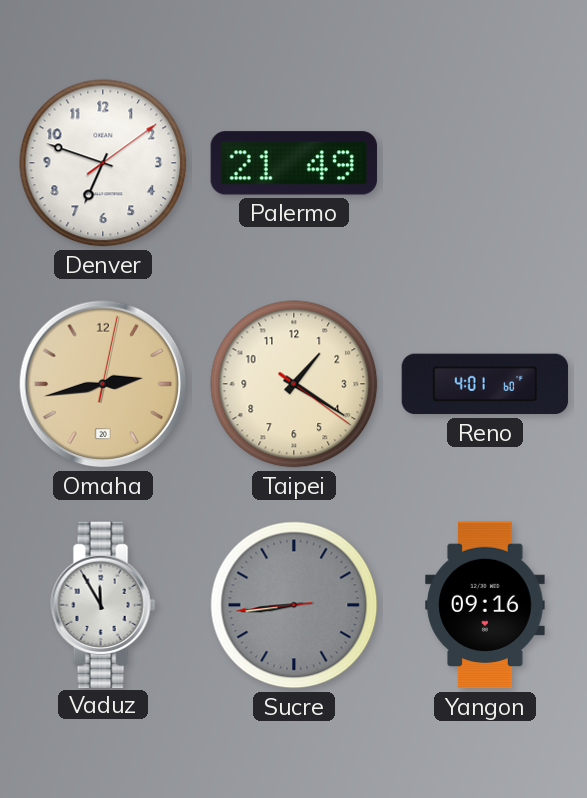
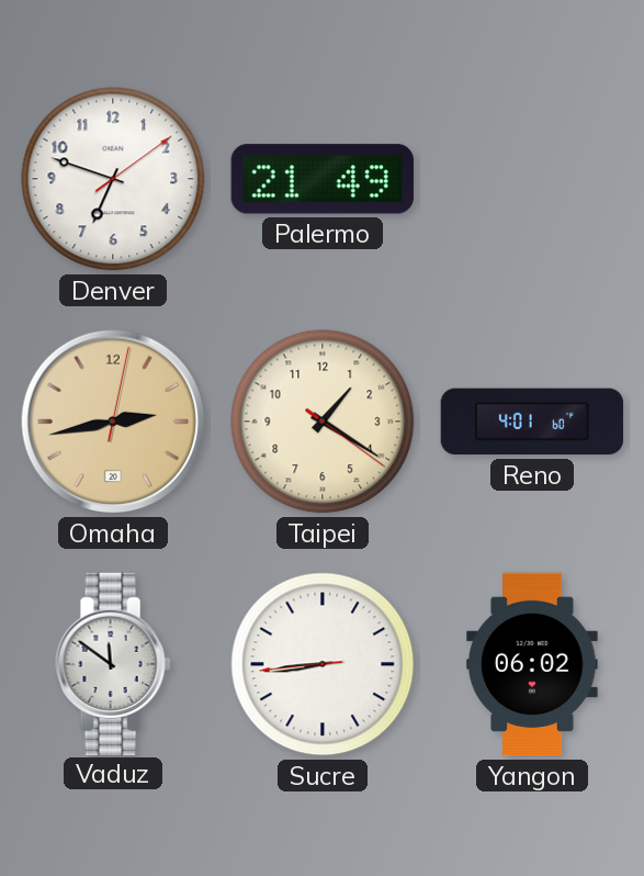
Vaduz: 11:55 -> 11:51
Sucre dial: grey -> white
Yangon: 09:16 -> 06:02
